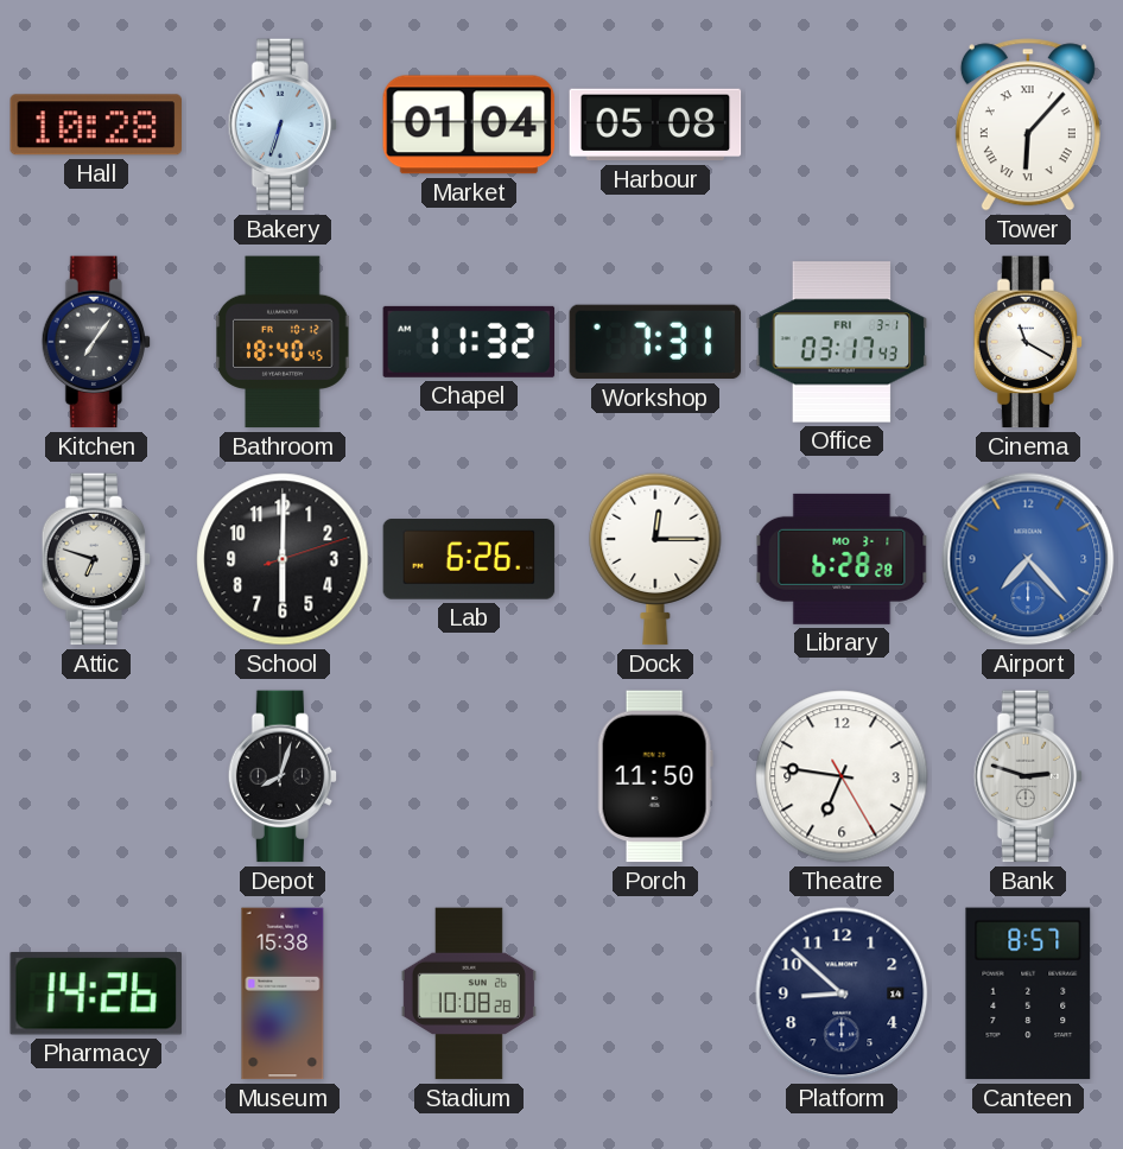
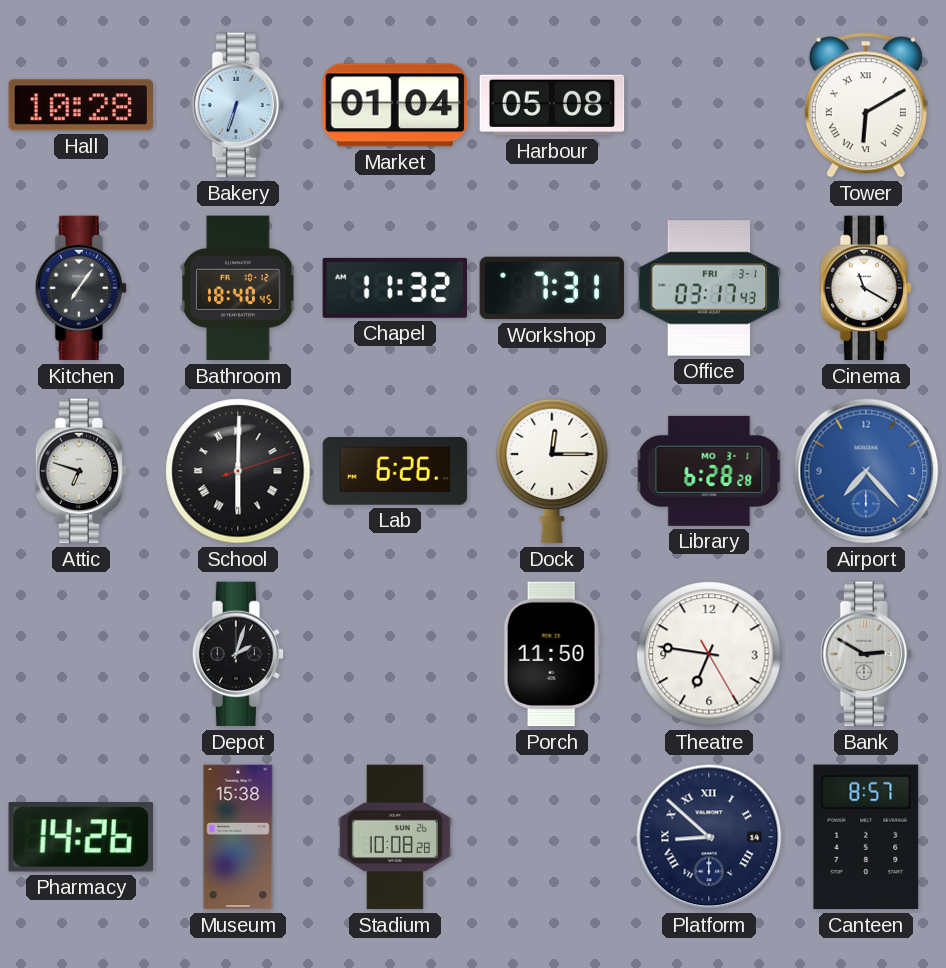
Tower: 6:07 -> 6:10
School numerals: Arabic -> Roman
Depot: 8:03 -> 2:03
Bank: 2:48 -> 2:50
Platform numerals: Arabic -> Roman
